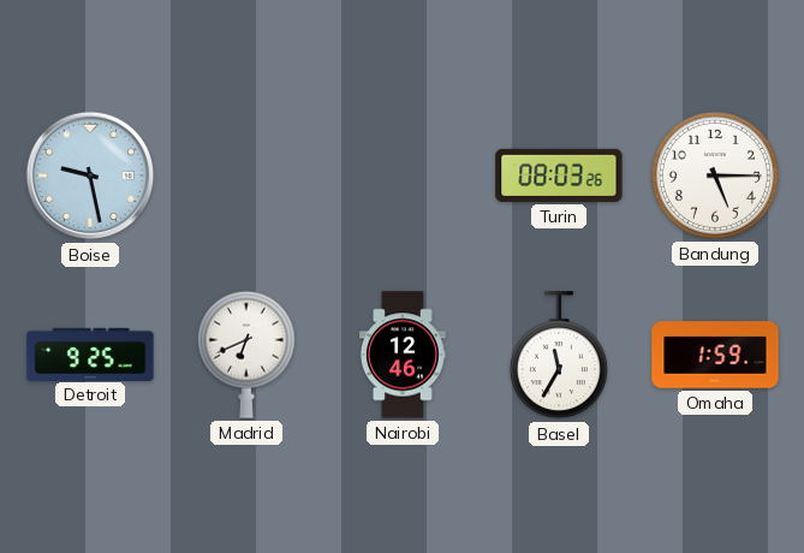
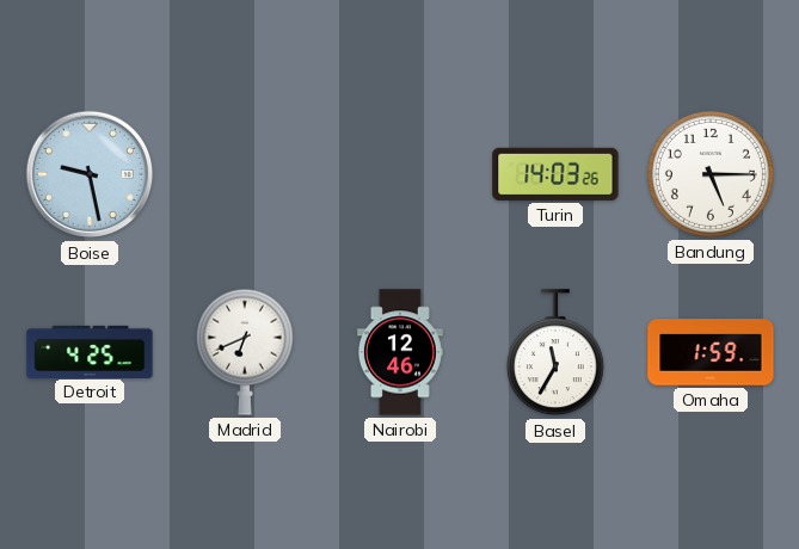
Turin: 08:03 -> 14:03
Detroit: 9:25 -> 4:25
